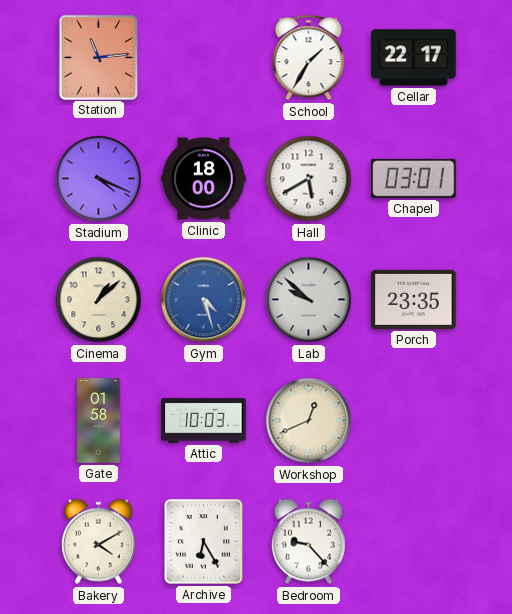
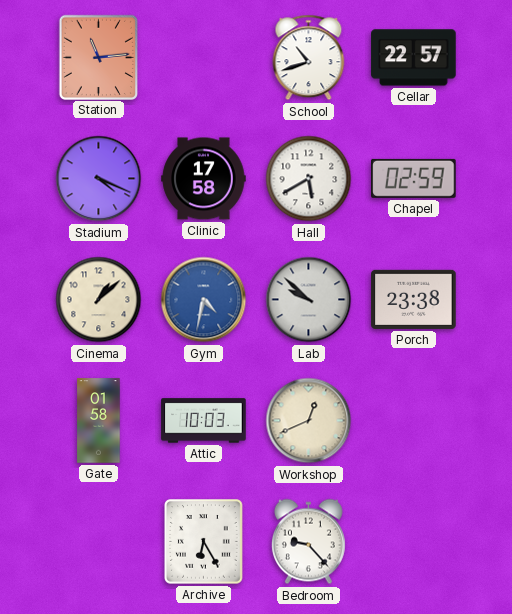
School: 1:35 -> 10:42
Cellar: 22:17 -> 22:57
Clinic: 18:00 -> 17:58
Chapel: 03:01 -> 02:59
Gym: 4:27 -> 4:32
Porch: 23:35 -> 23:38
Bakery: 4:10 -> none
